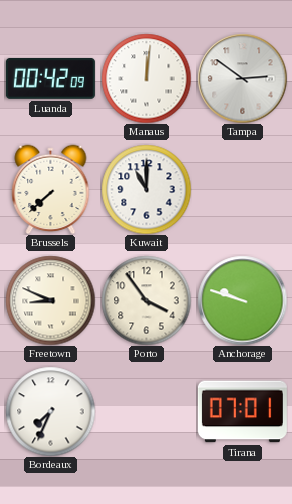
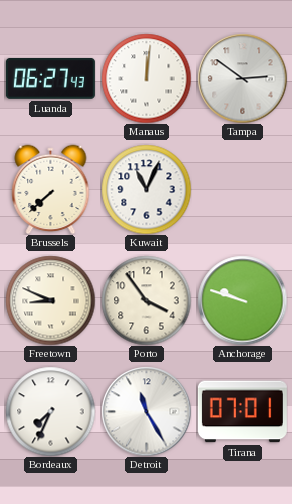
Luanda: 00:42 -> 06:27
Kuwait: 11:00 -> 11:04
Detroit: none -> 11:25
